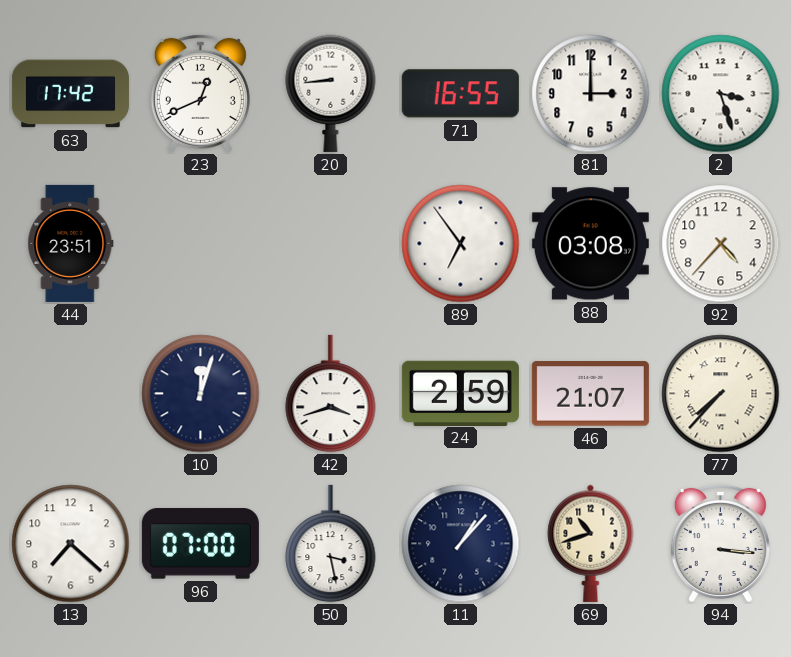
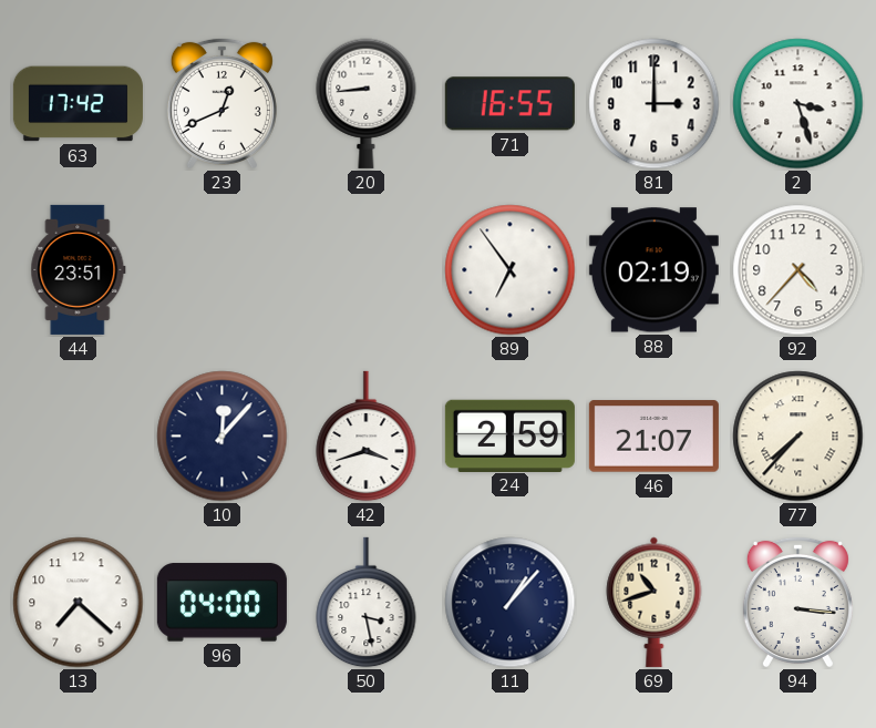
88: 03:08 -> 02:19
10: 12:03 -> 12:07
96: 07:00 -> 04:00
